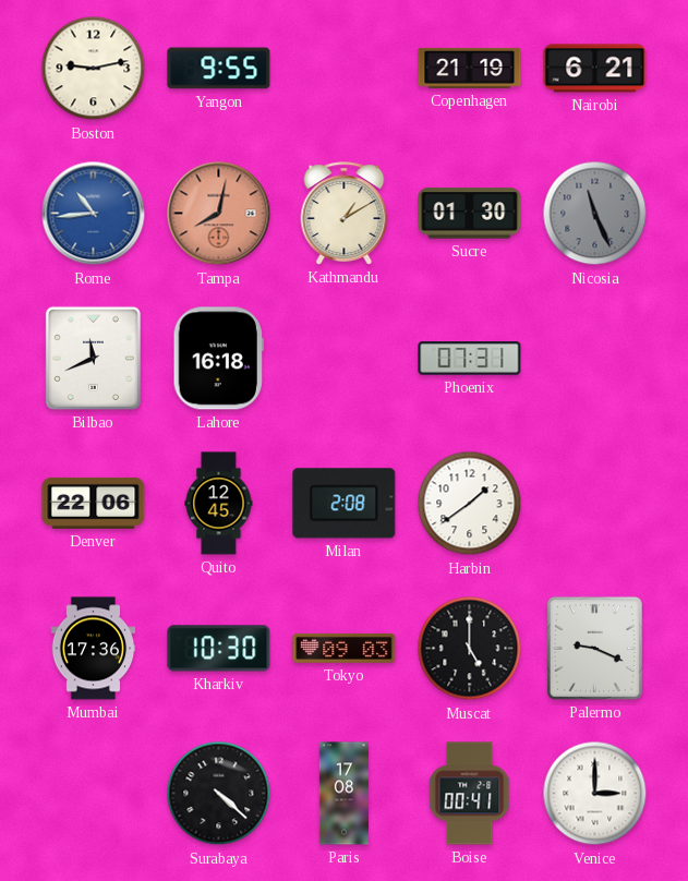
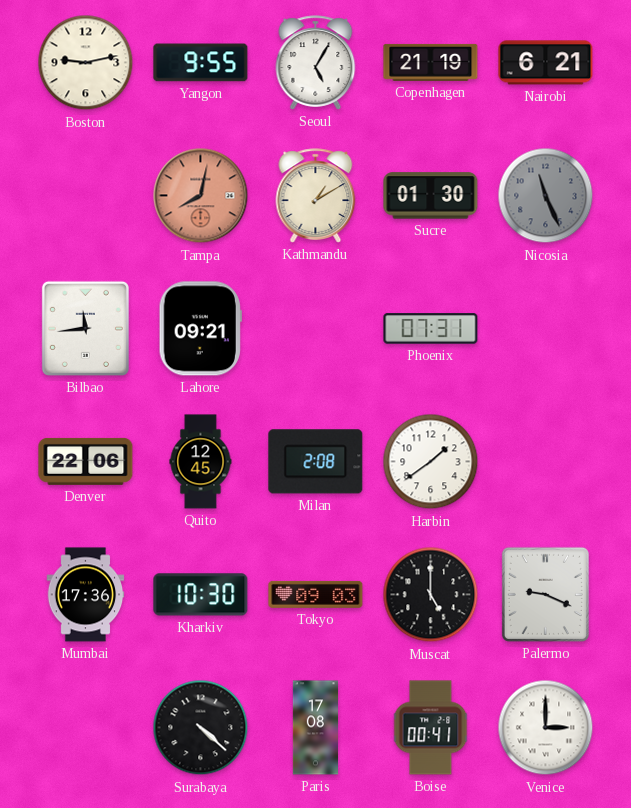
Seoul: none -> 5:05
Rome: 10:44 -> none
Bilbao: 11:41 -> 11:44
Lahore: 16:18 -> 09:21
